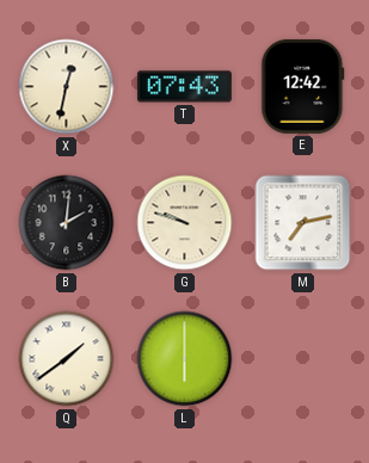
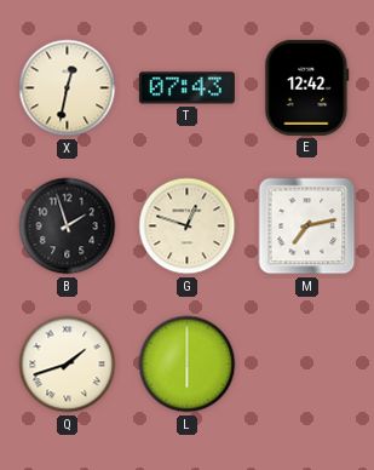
B: 2:01 -> 1:57
G: 9:48 -> 12:48
Q: 1:39 -> 1:42
